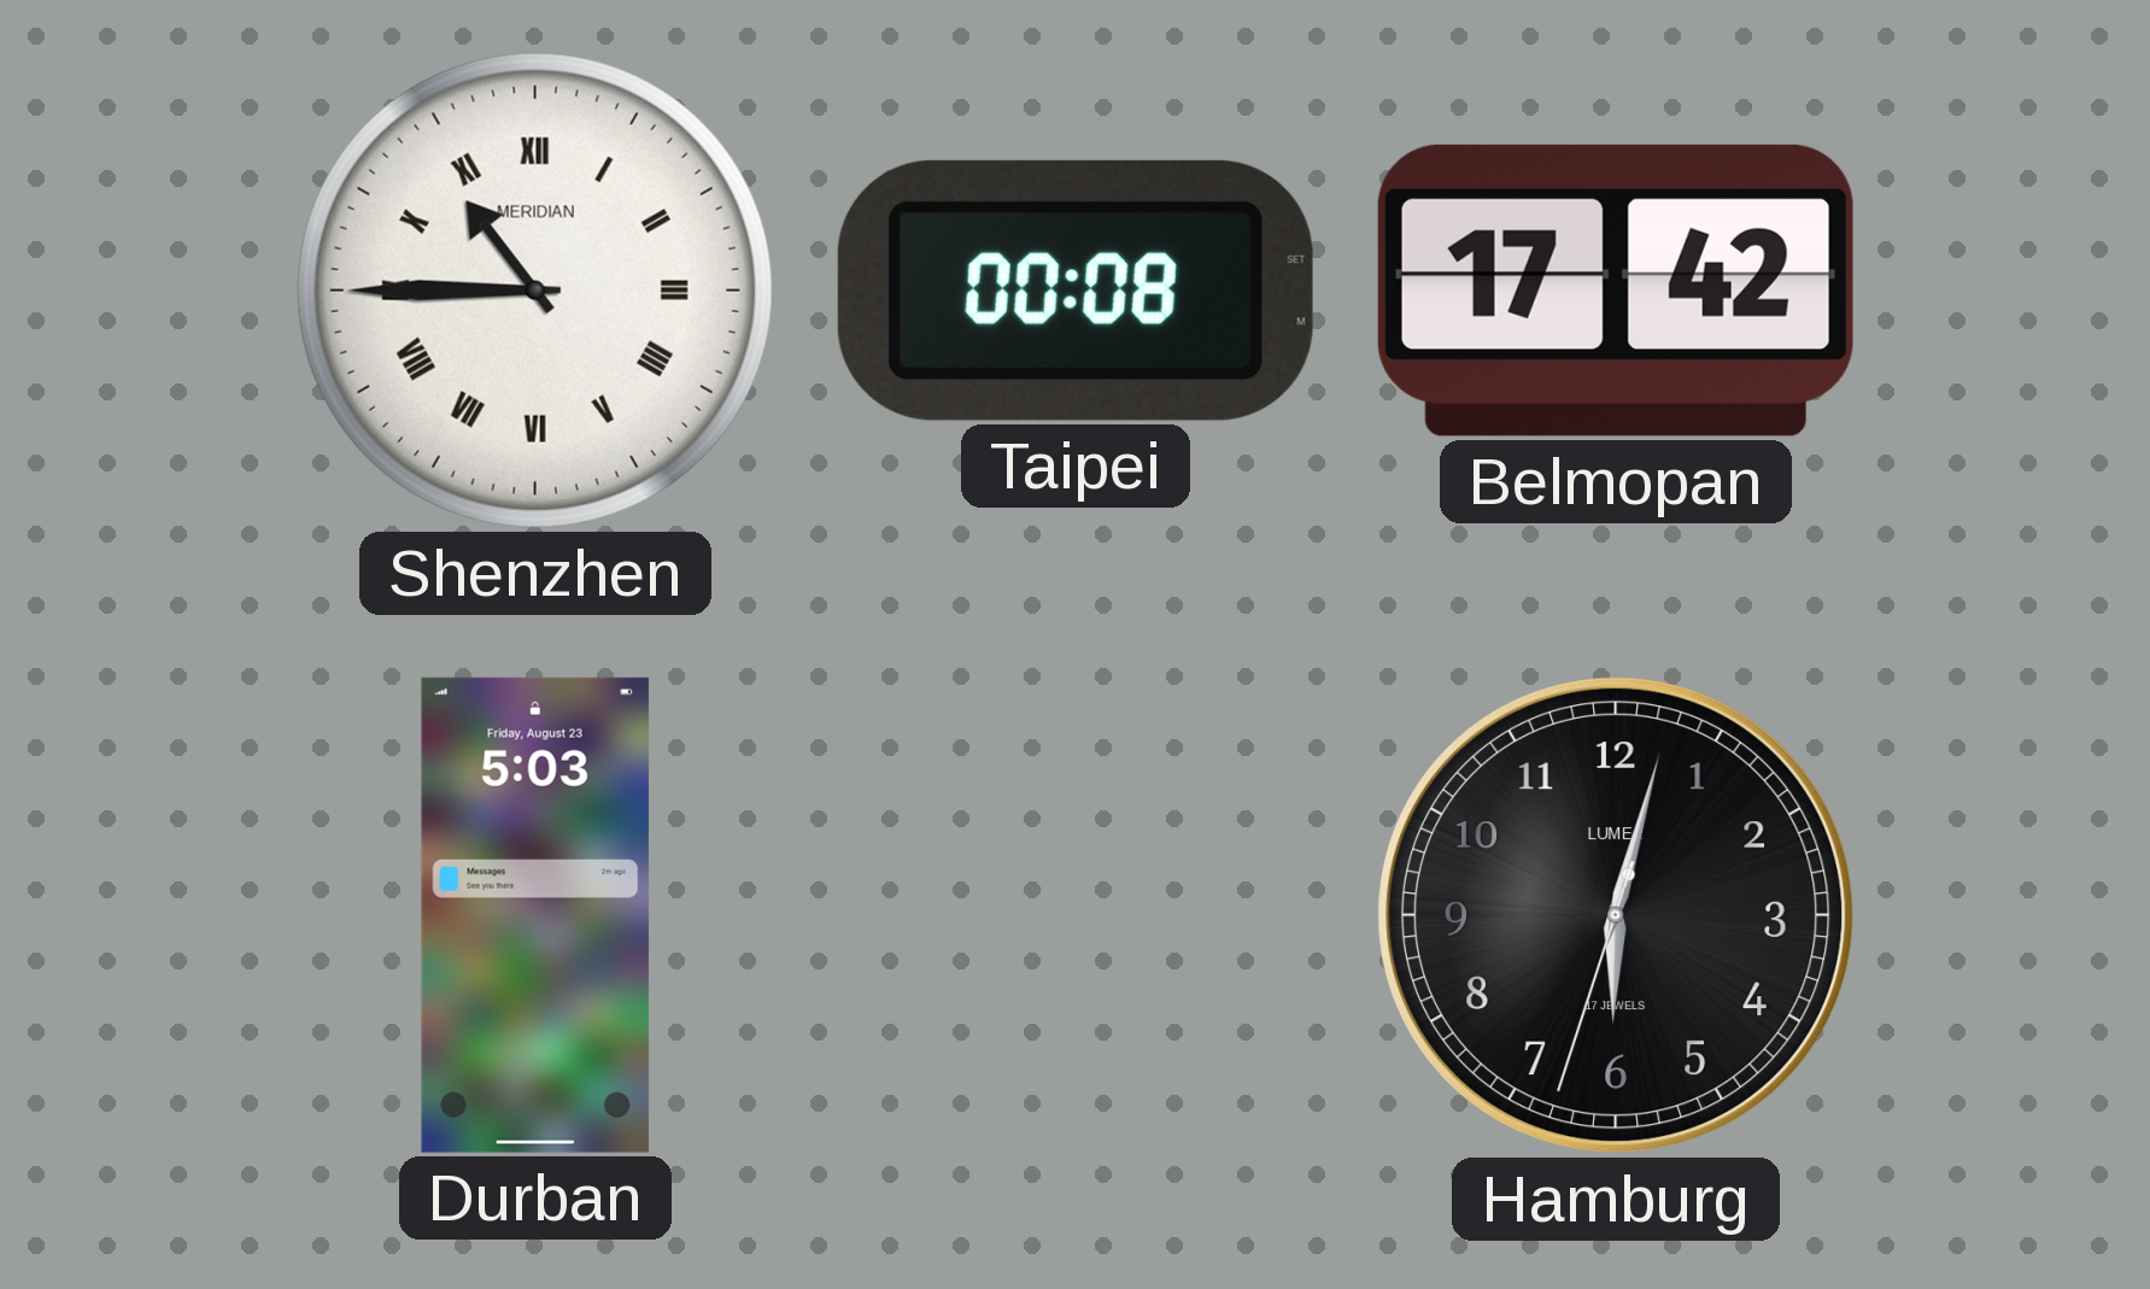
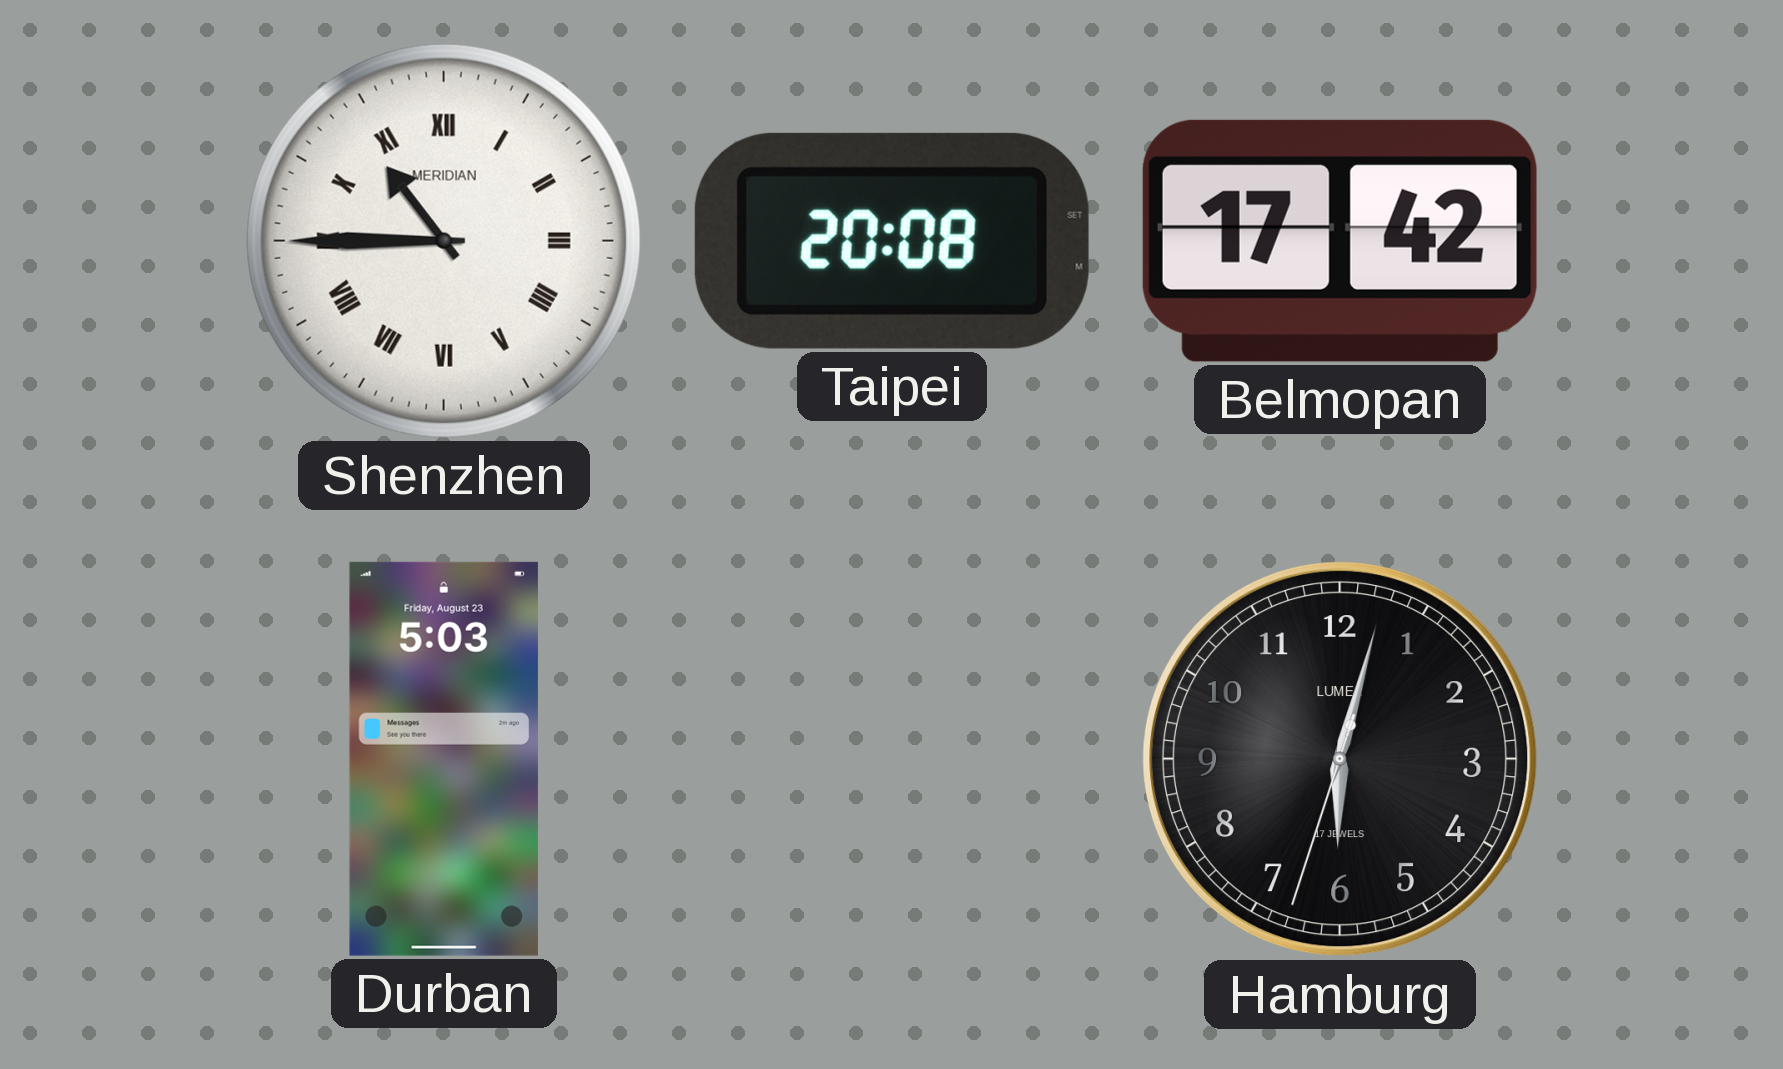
Taipei: 00:08 -> 20:08
